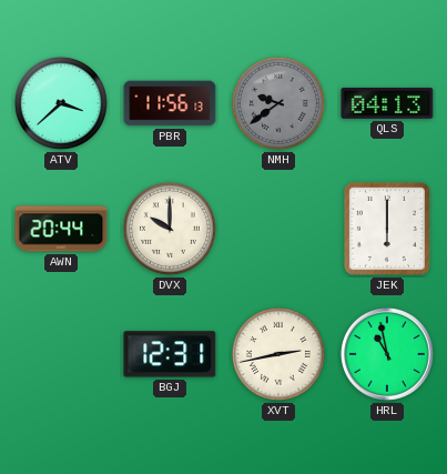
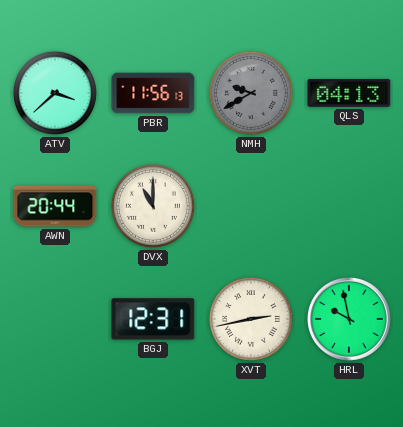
NMH: 9:39 -> 9:40
DVX: 10:00 -> 11:00
JEK: 6:00 -> none
HRL: 10:58 -> 9:58
